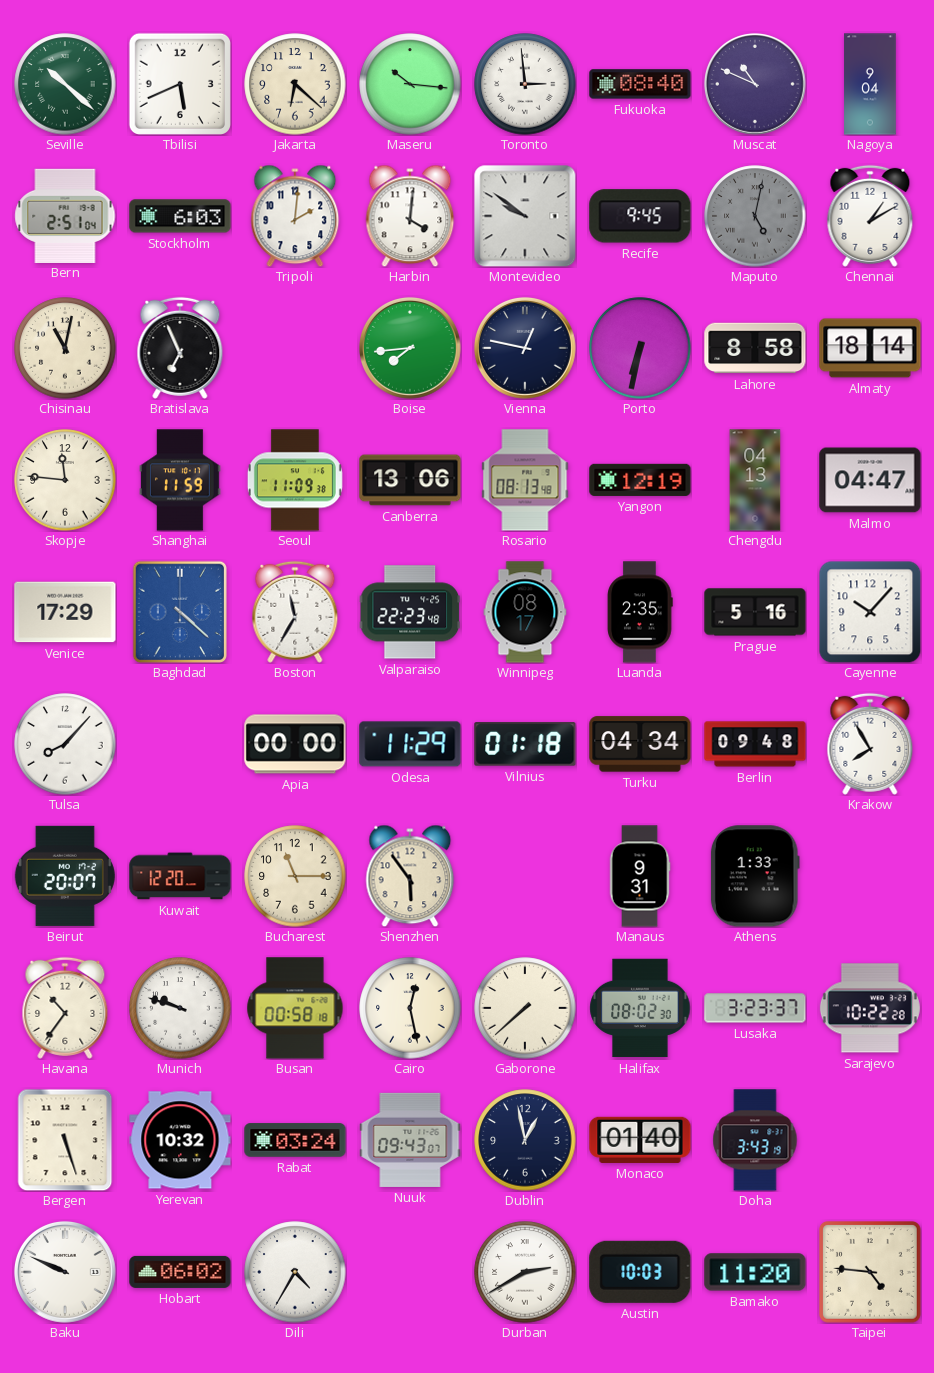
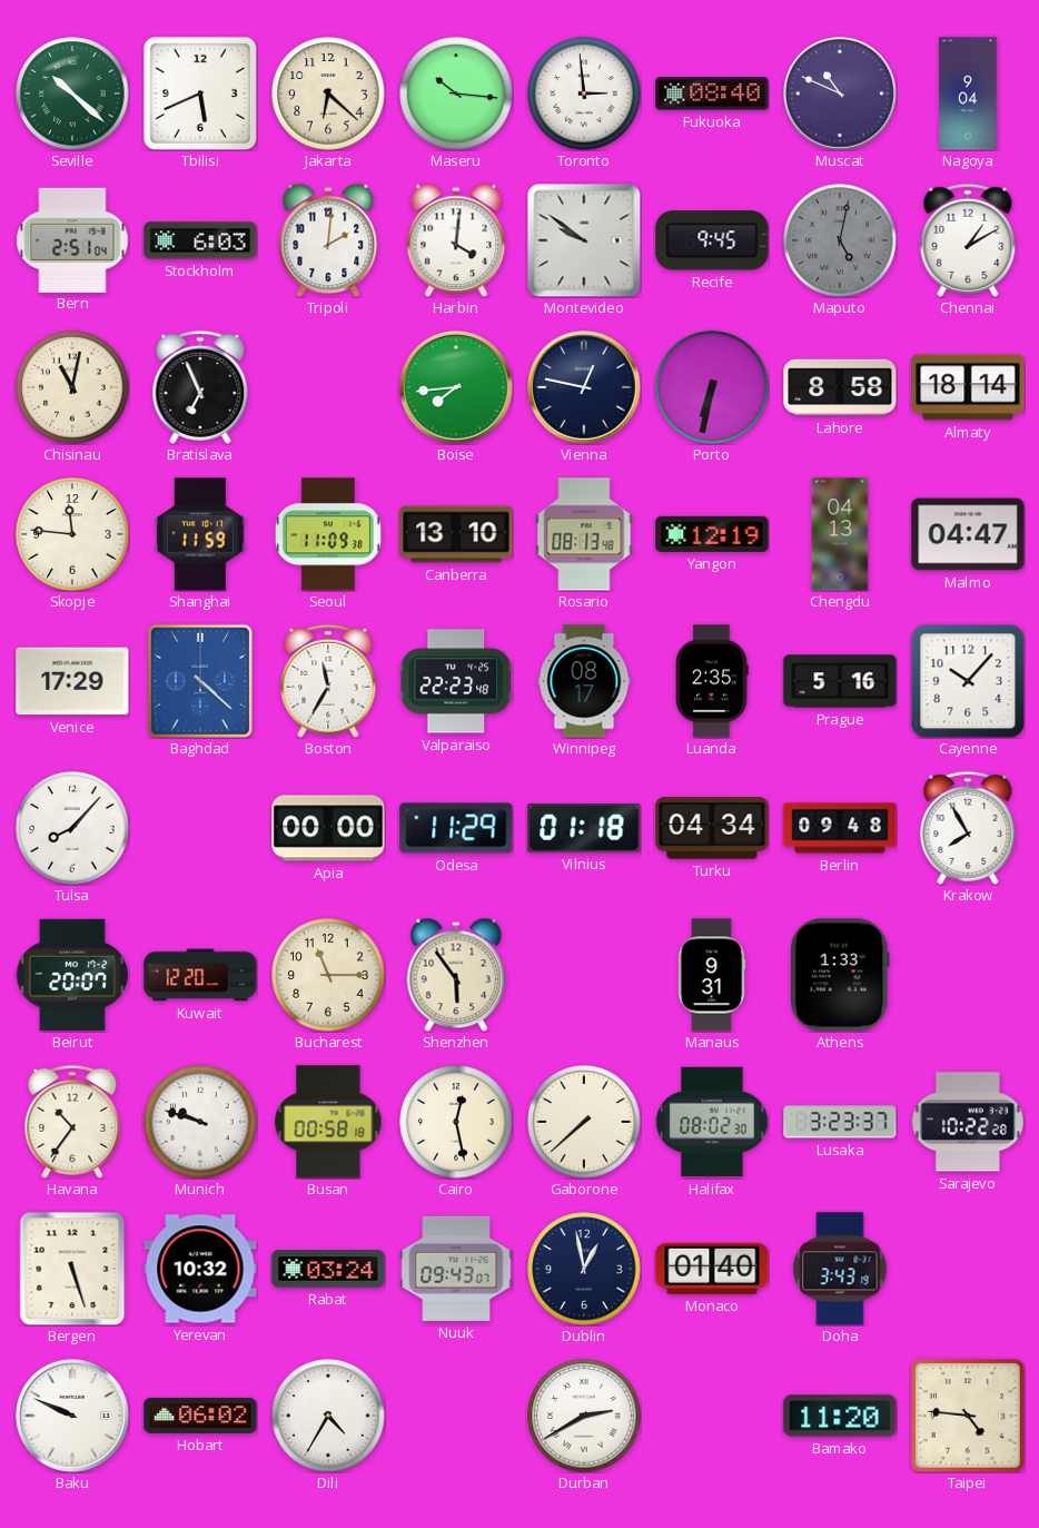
Canberra: 13:06 -> 13:10
Austin: 10:03 -> none
